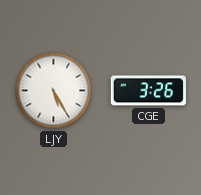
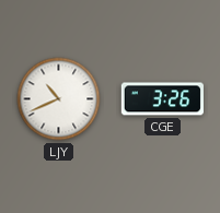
LJY: 5:25 -> 10:41
